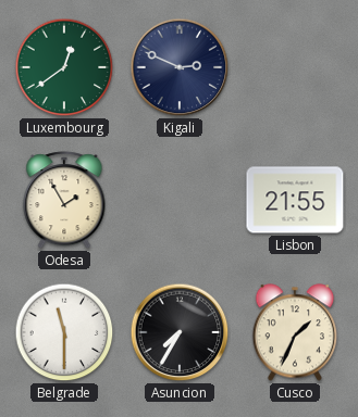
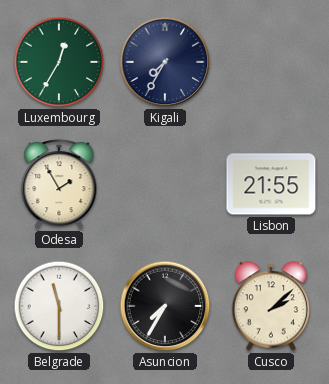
Luxembourg: 12:39 -> 12:35
Kigali: 2:49 -> 7:35
Cusco: 1:34 -> 2:08
